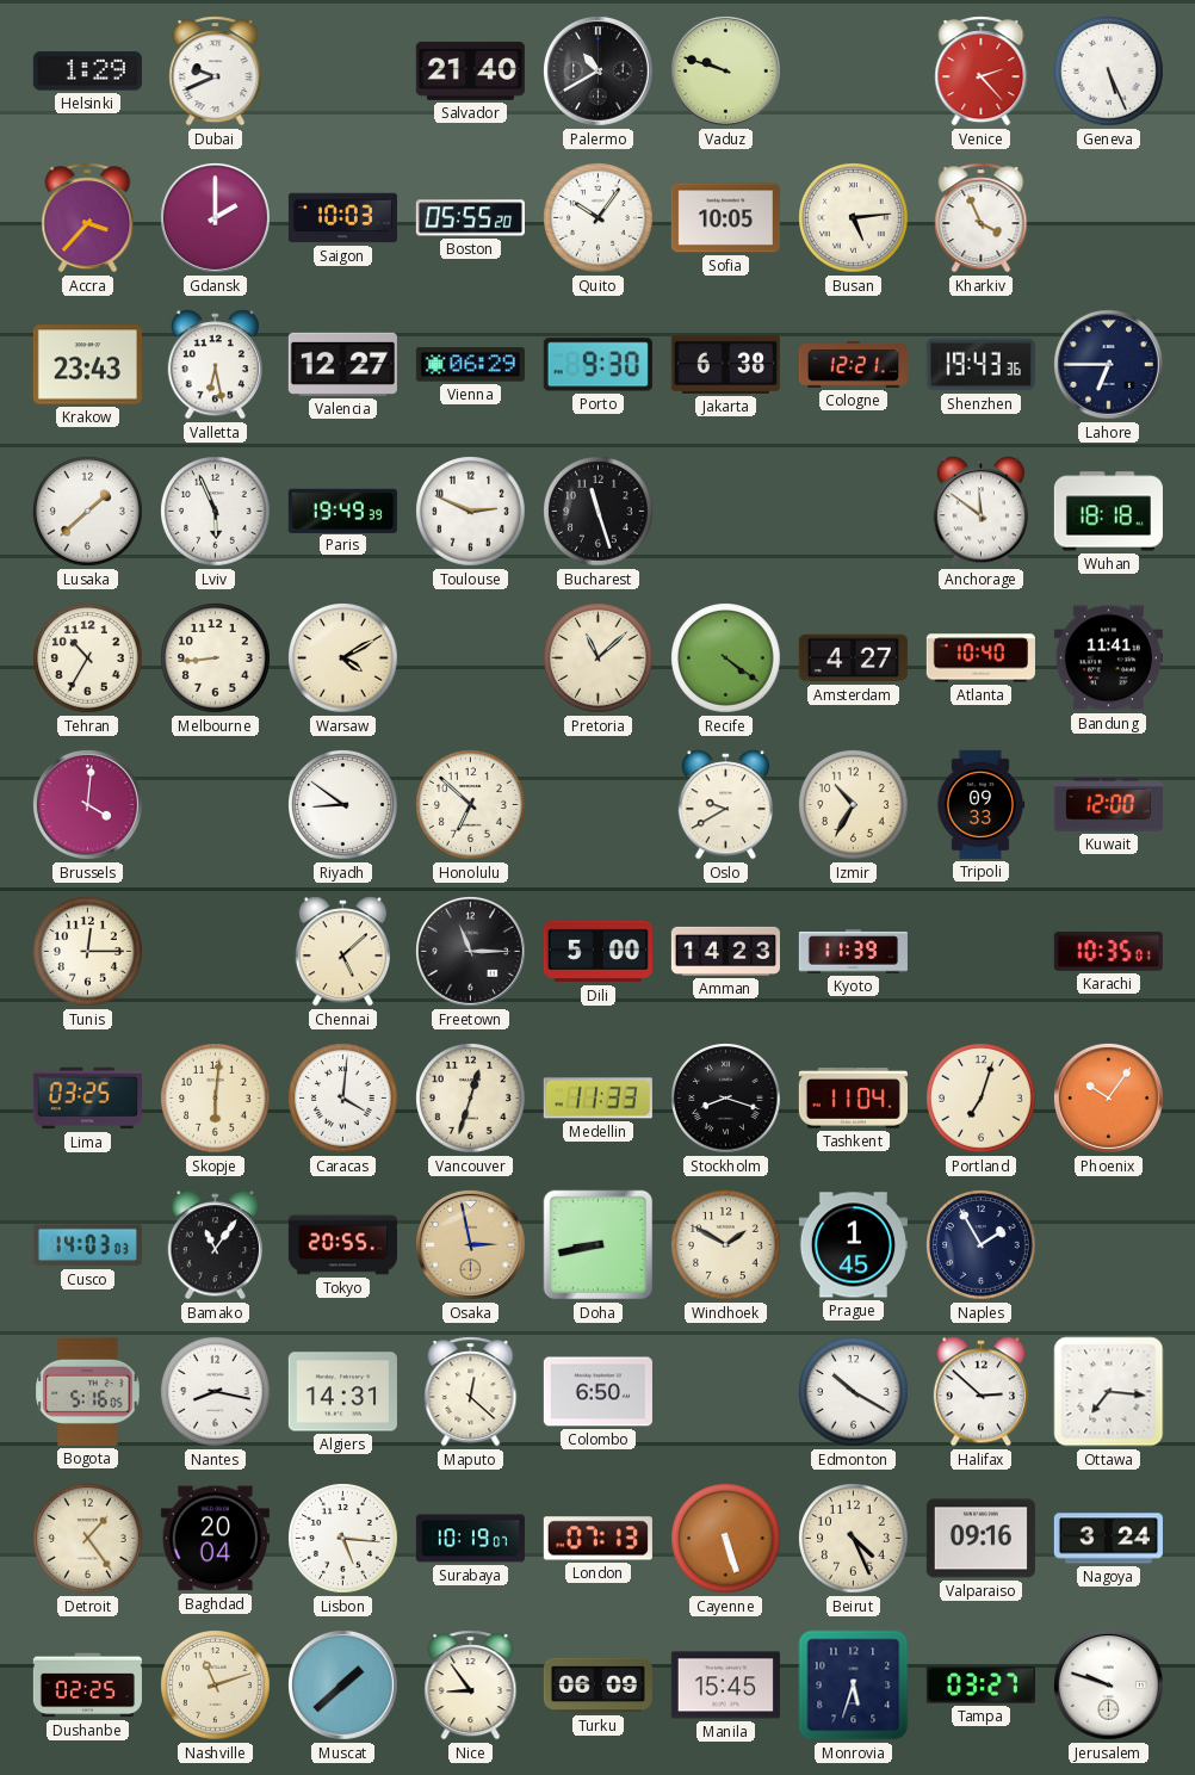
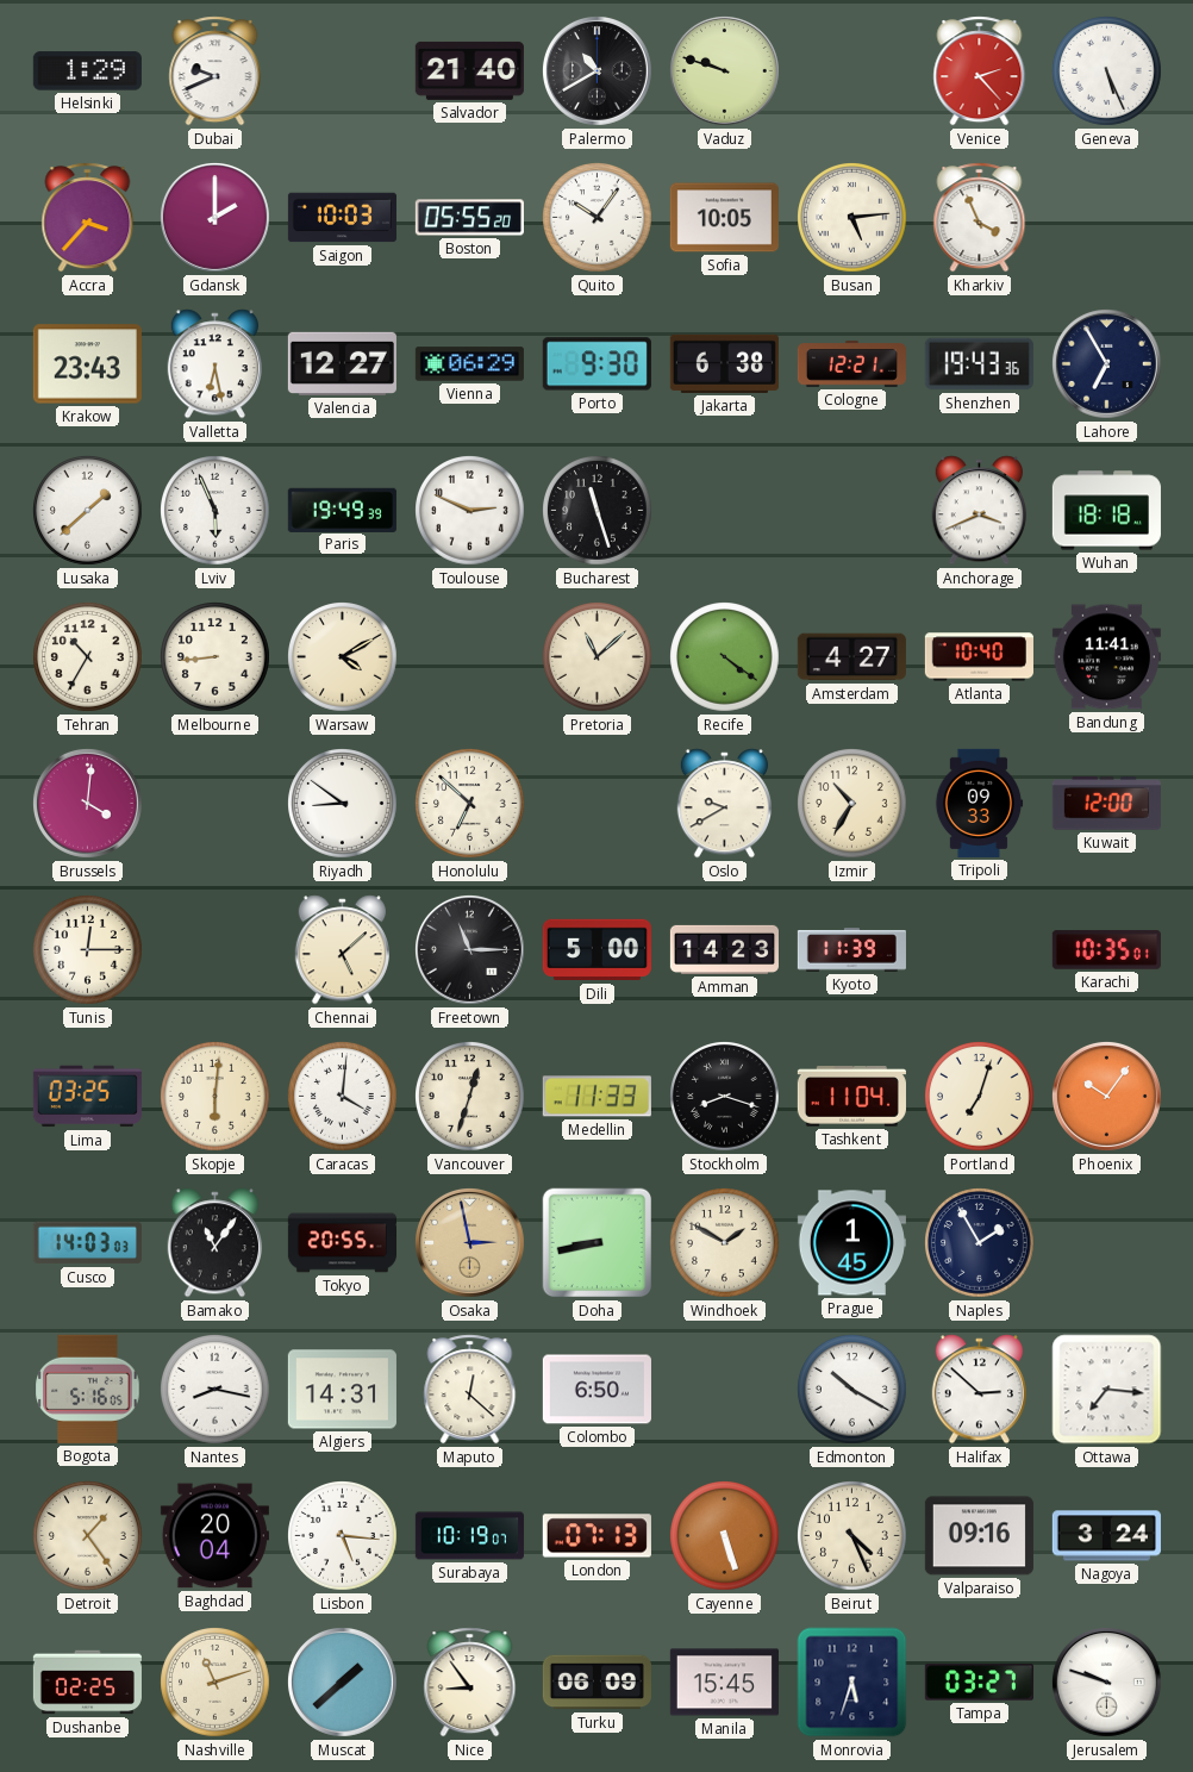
Lahore: 6:45 -> 6:55
Anchorage: 11:51 -> 3:41
